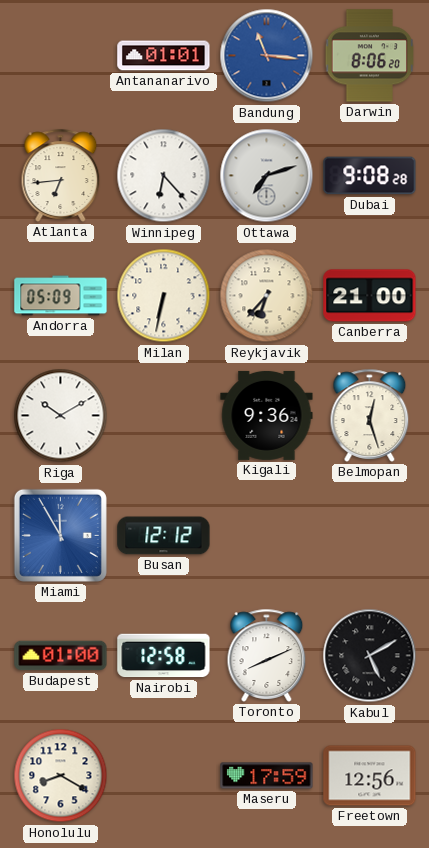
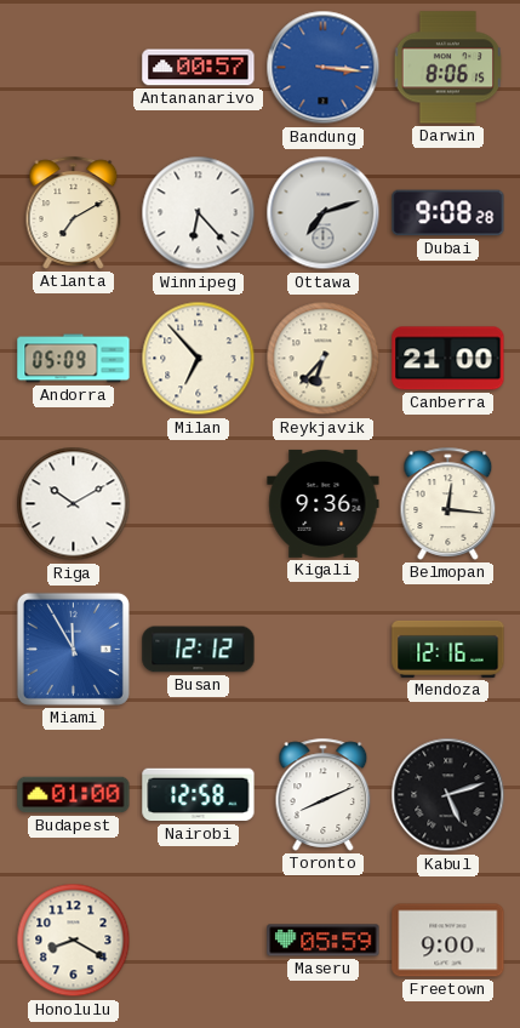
Antananarivo: 01:01 -> 00:57
Bandung: 11:16 -> 3:16
Darwin: 8:06:20 -> 8:06:15
Atlanta: 6:44 -> 7:10
Milan: 6:32 -> 6:53
Belmopan: 12:27 -> 12:16
Mendoza: none -> 12:16
Kabul: 5:10 -> 5:12
Maseru: 17:59 -> 05:59
Freetown: 12:56 -> 9:00
